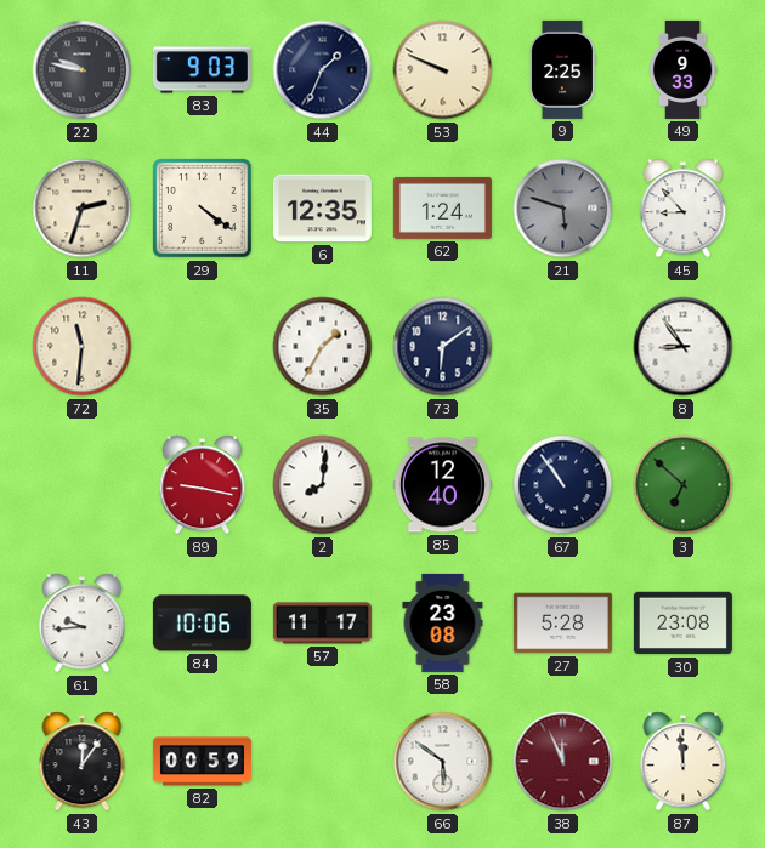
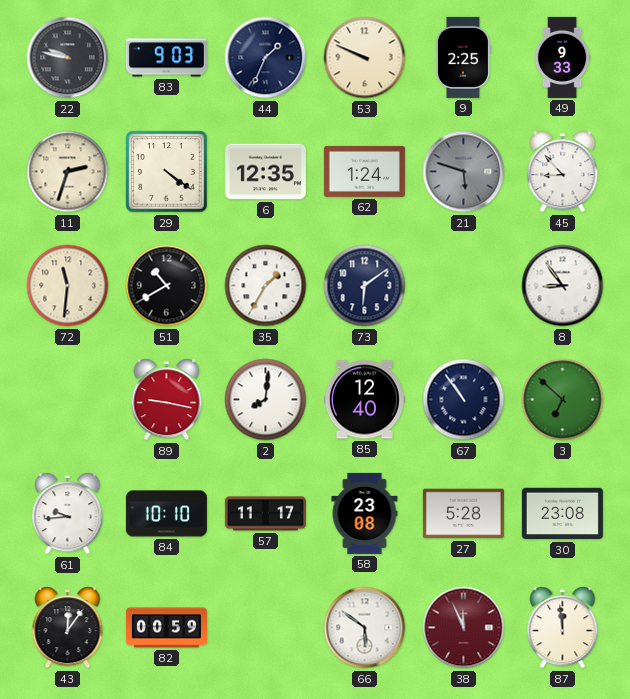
51: none -> 10:40
84: 10:06 -> 10:10
